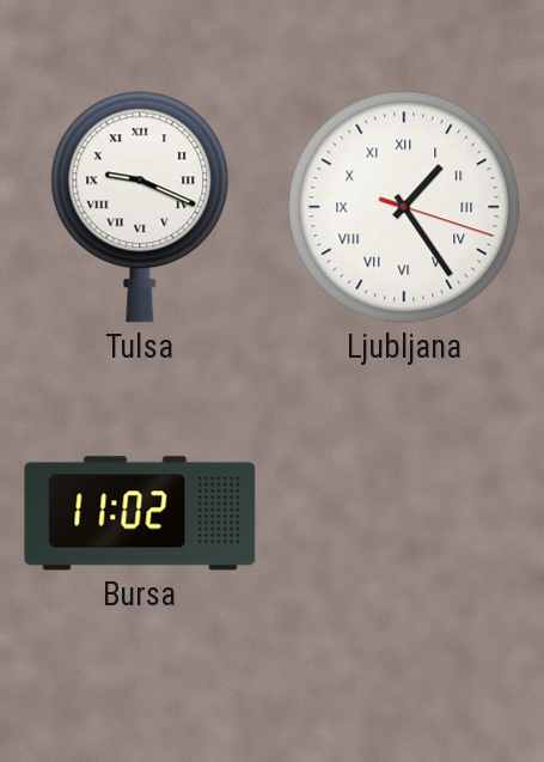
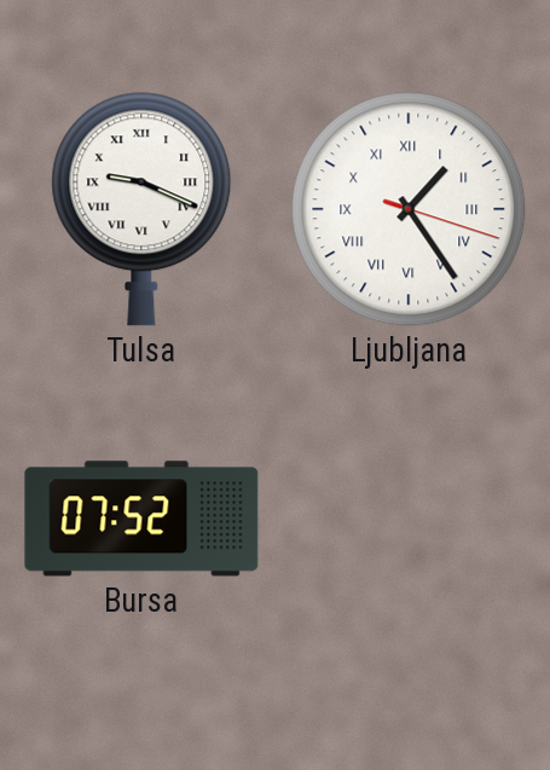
Bursa: 11:02 -> 07:52
